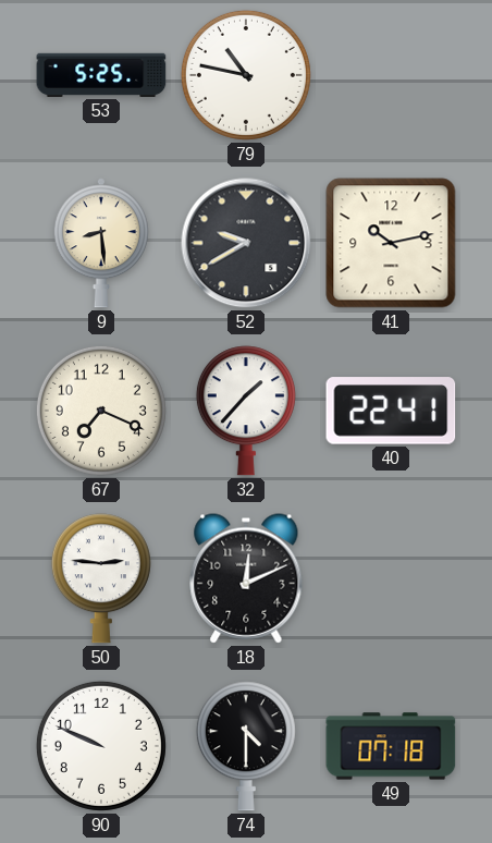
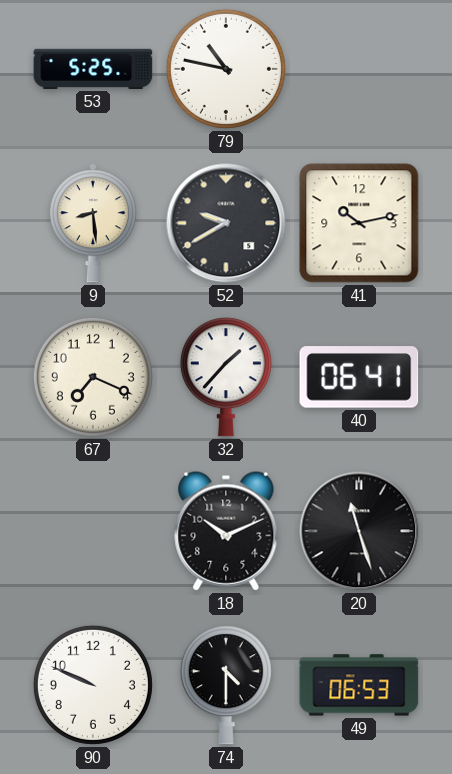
40: 22:41 -> 06:41
50: 2:46 -> none
18: 12:11 -> 10:11
20: none -> 11:27
49: 07:18 -> 06:53
